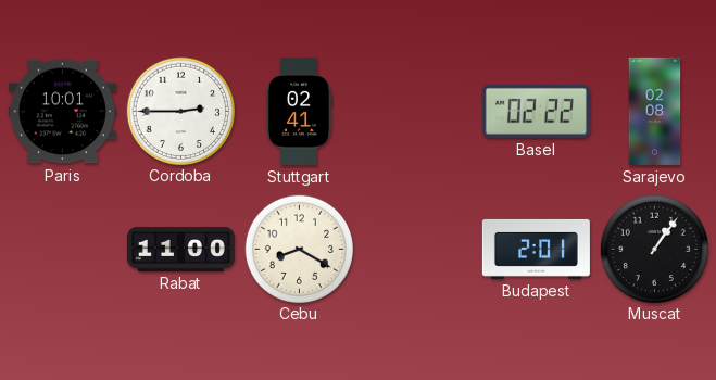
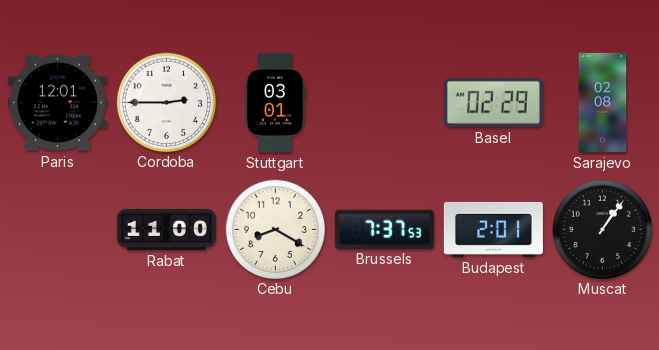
Paris: 10:01 -> 12:01
Stuttgart: 02:41 -> 03:01
Basel: 02:22 -> 02:29
Brussels: none -> 7:37
